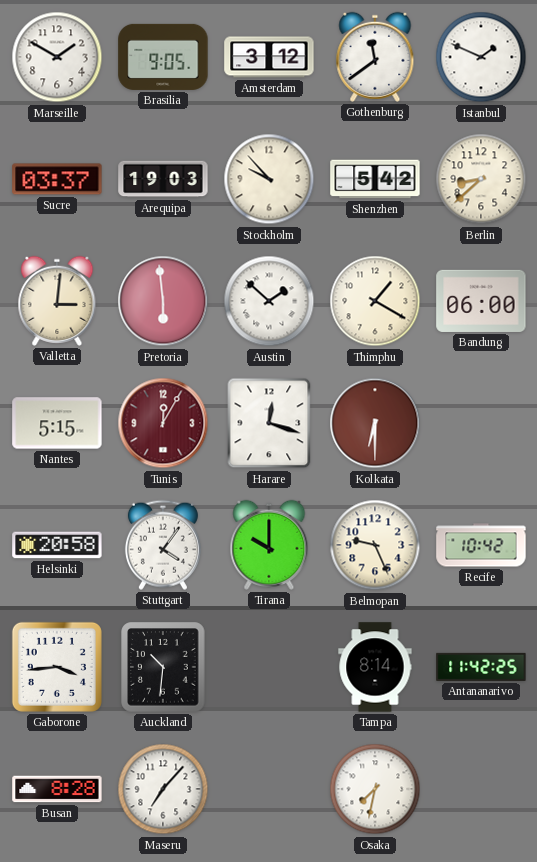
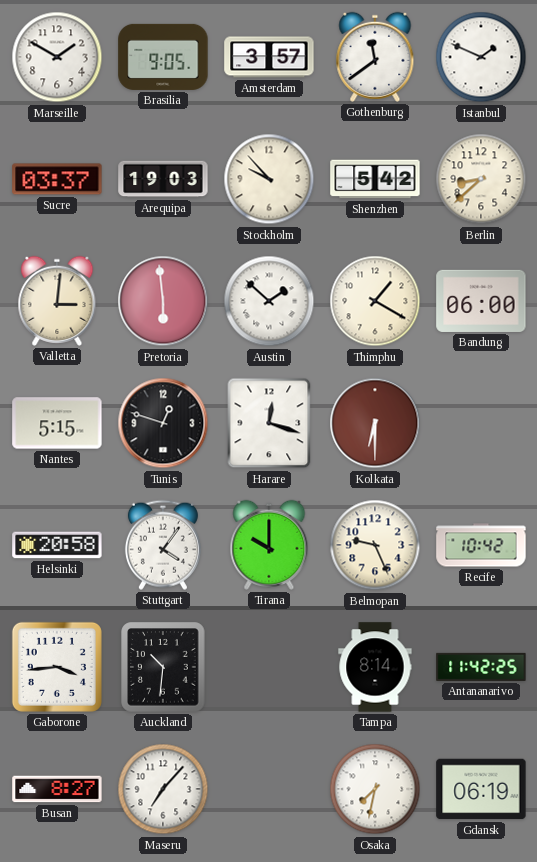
Amsterdam: 3:12 -> 3:57
Tunis: 12:05 -> 12:48
Tunis dial: burgundy -> black
Busan: 8:28 -> 8:27
Gdansk: none -> 06:19
